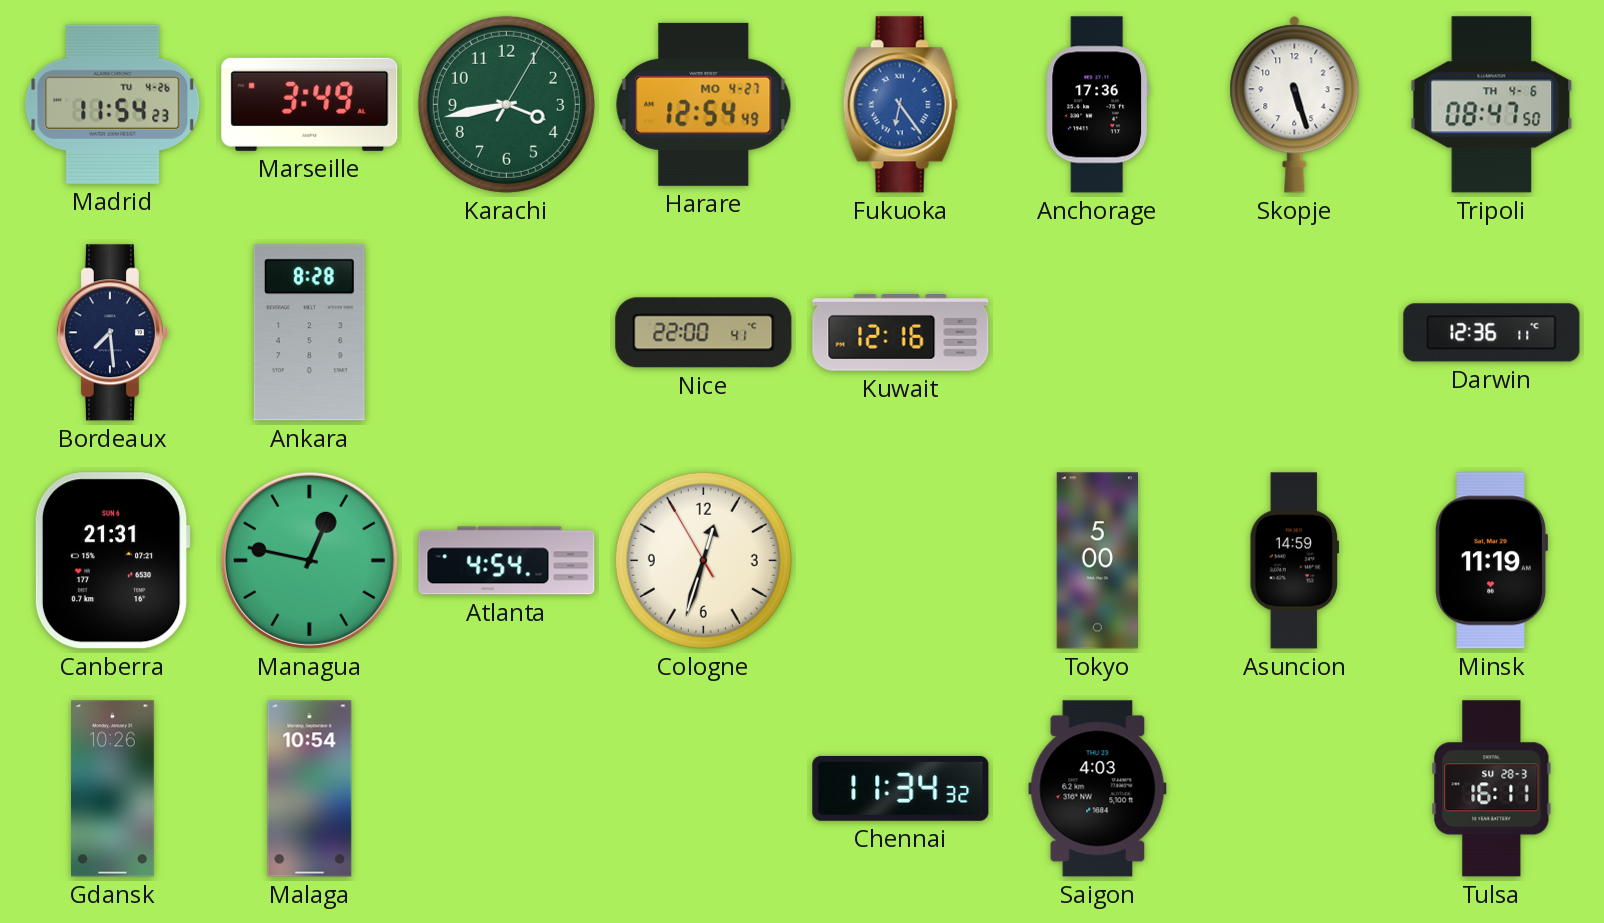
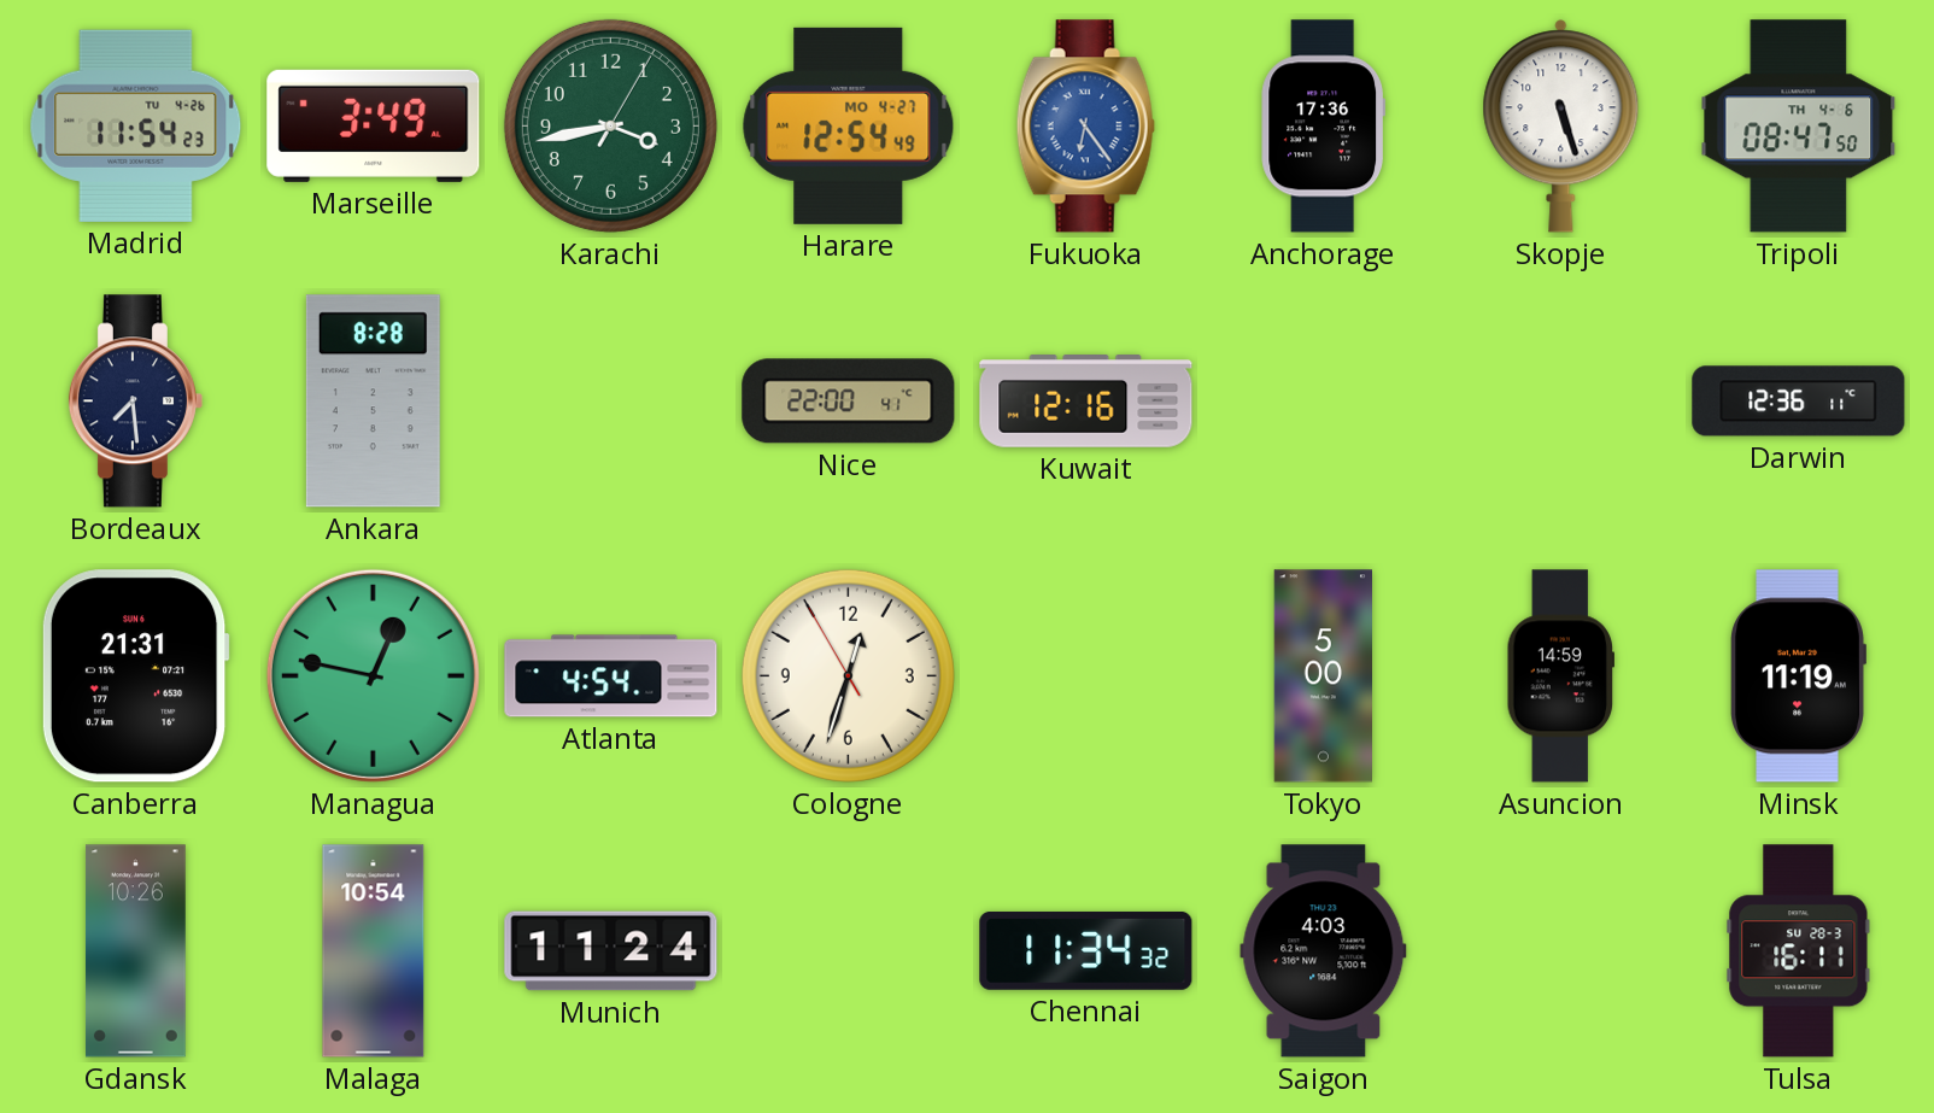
Munich: none -> 11:24
